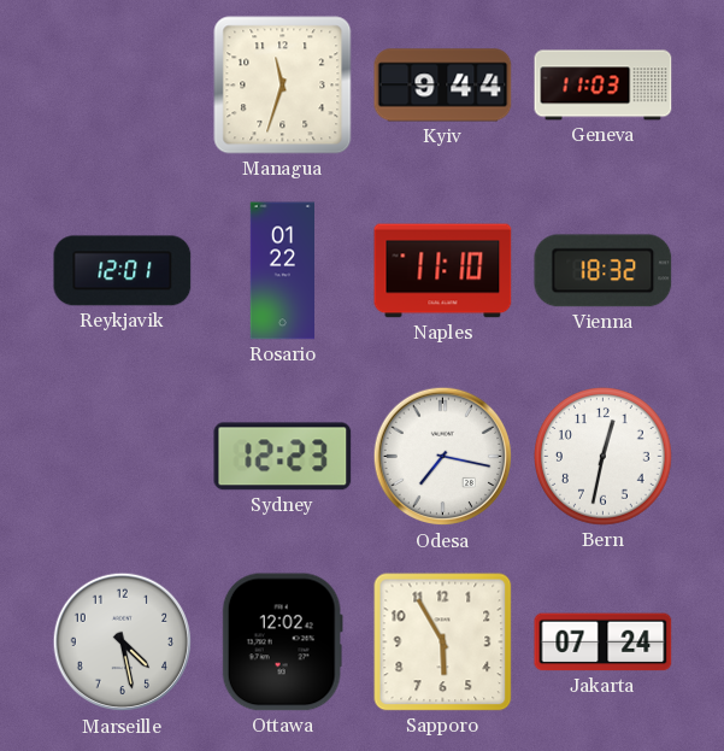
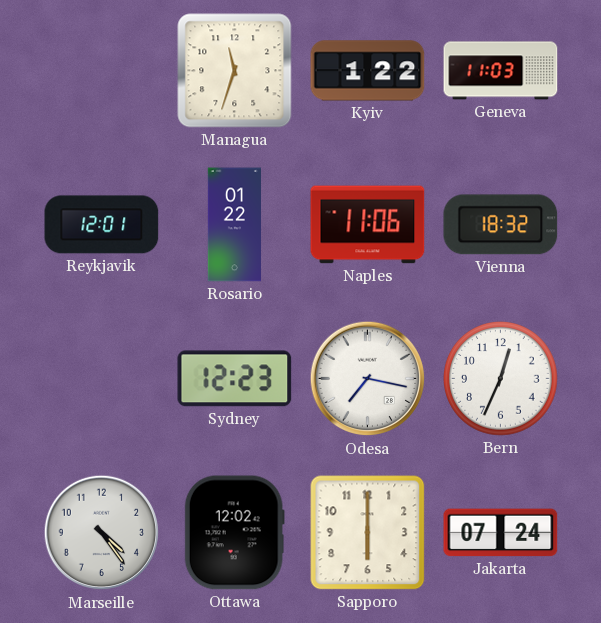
Kyiv: 9:44 -> 1:22
Naples: 11:10 -> 11:06
Bern: 12:32 -> 12:34
Marseille: 4:28 -> 4:24
Sapporo: 5:55 -> 6:00
